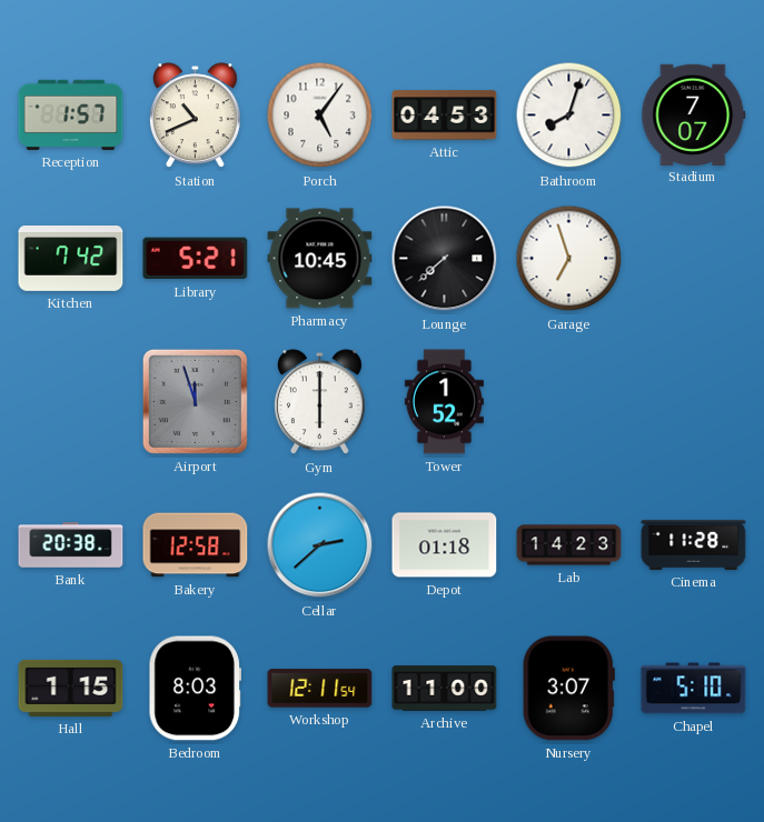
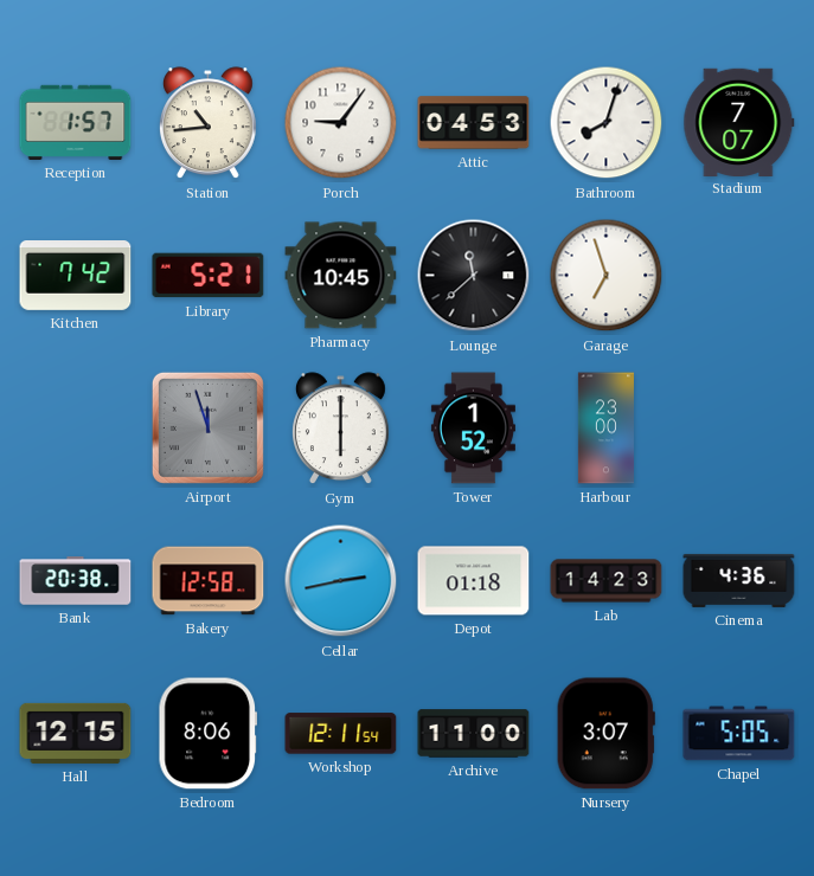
Station: 10:41 -> 10:44
Porch: 5:06 -> 9:06
Lounge: 7:38 -> 11:38
Harbour: none -> 23:00
Cellar: 2:38 -> 2:43
Cinema: 11:28 -> 4:36
Hall: 1:15 -> 12:15
Bedroom: 8:03 -> 8:06
Chapel: 5:10 -> 5:05
